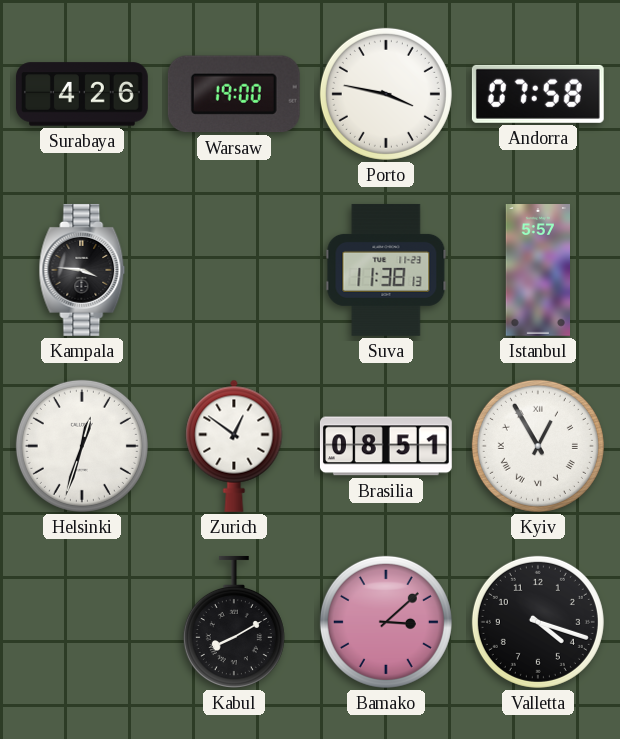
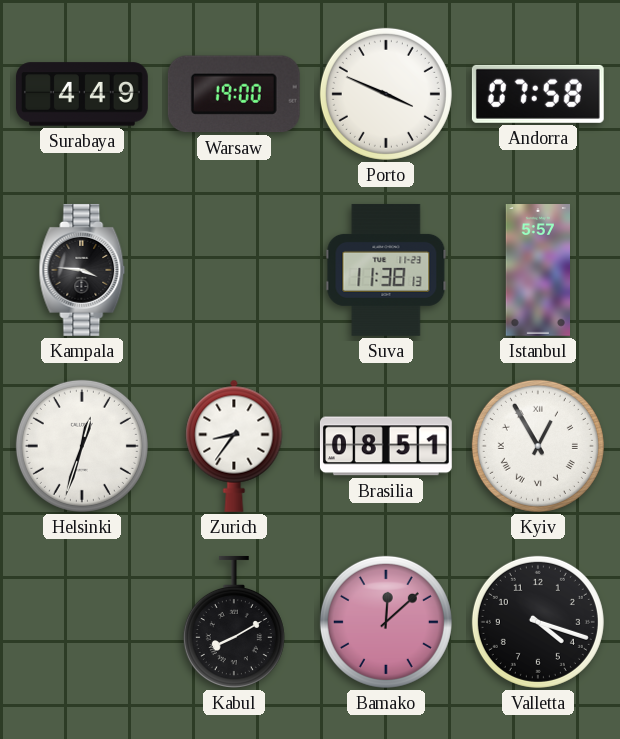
Surabaya: 4:26 -> 4:49
Porto: 3:47 -> 3:49
Zurich: 12:51 -> 8:36
Bamako: 3:08 -> 12:08
